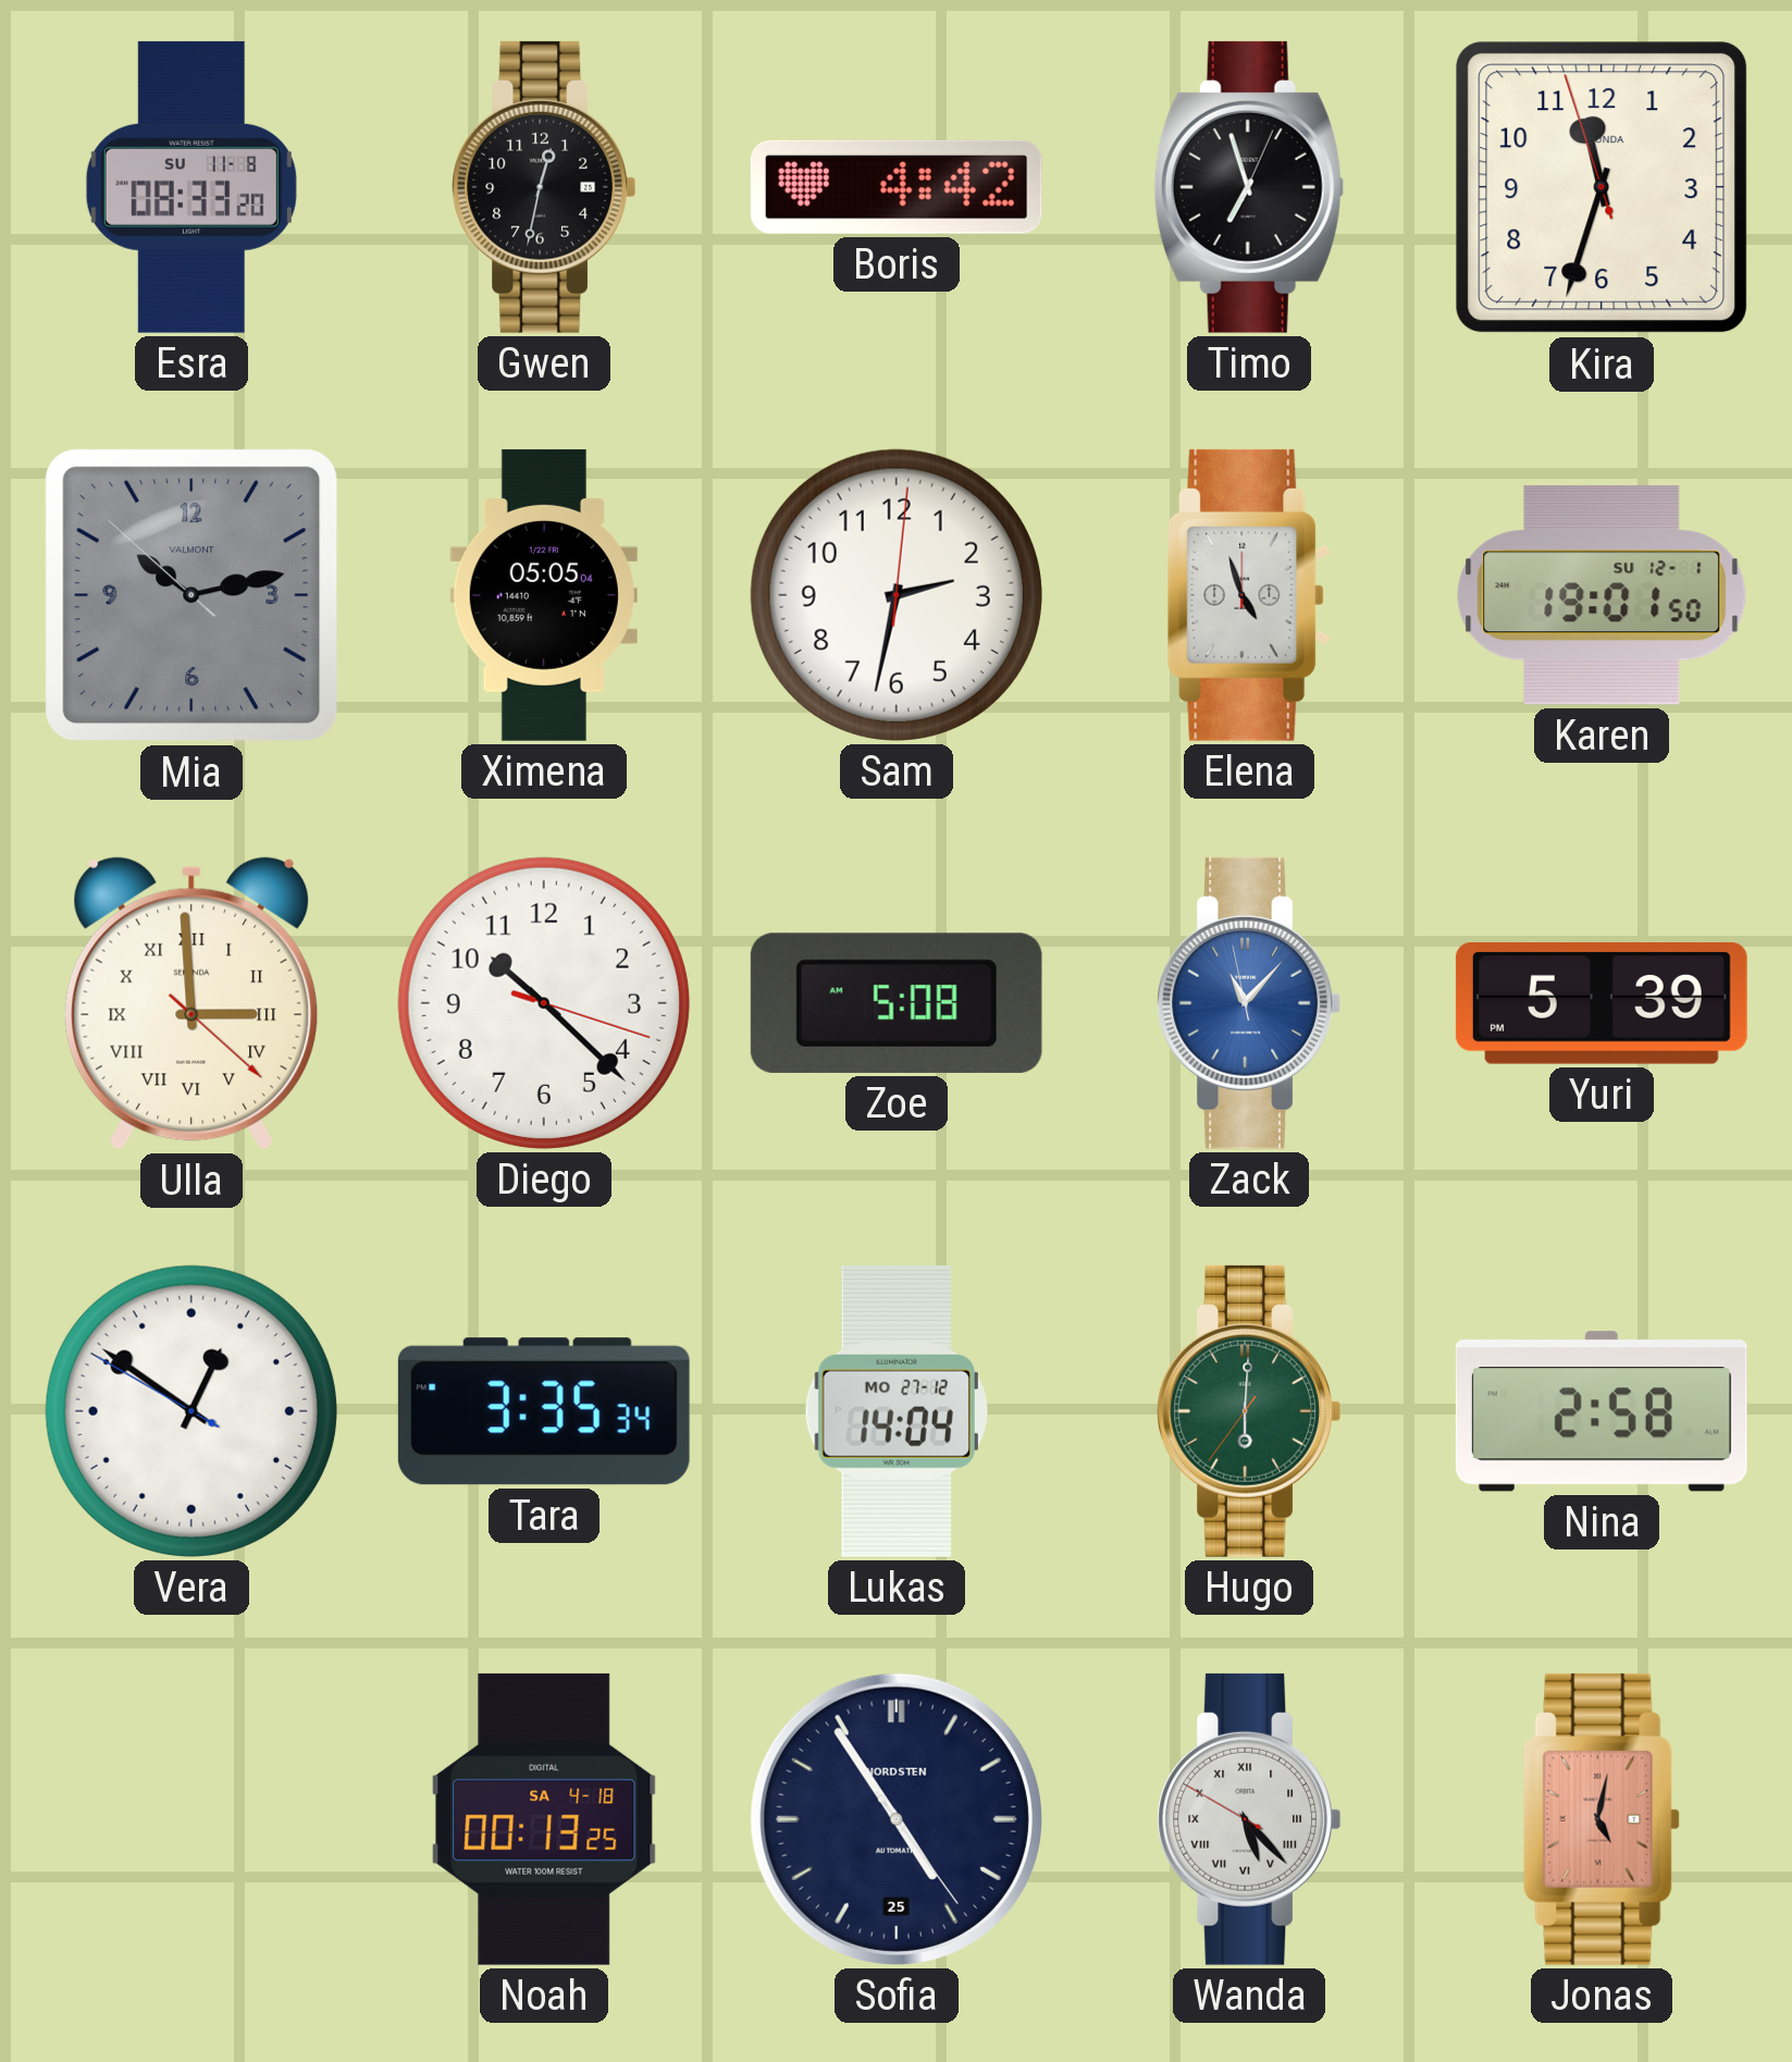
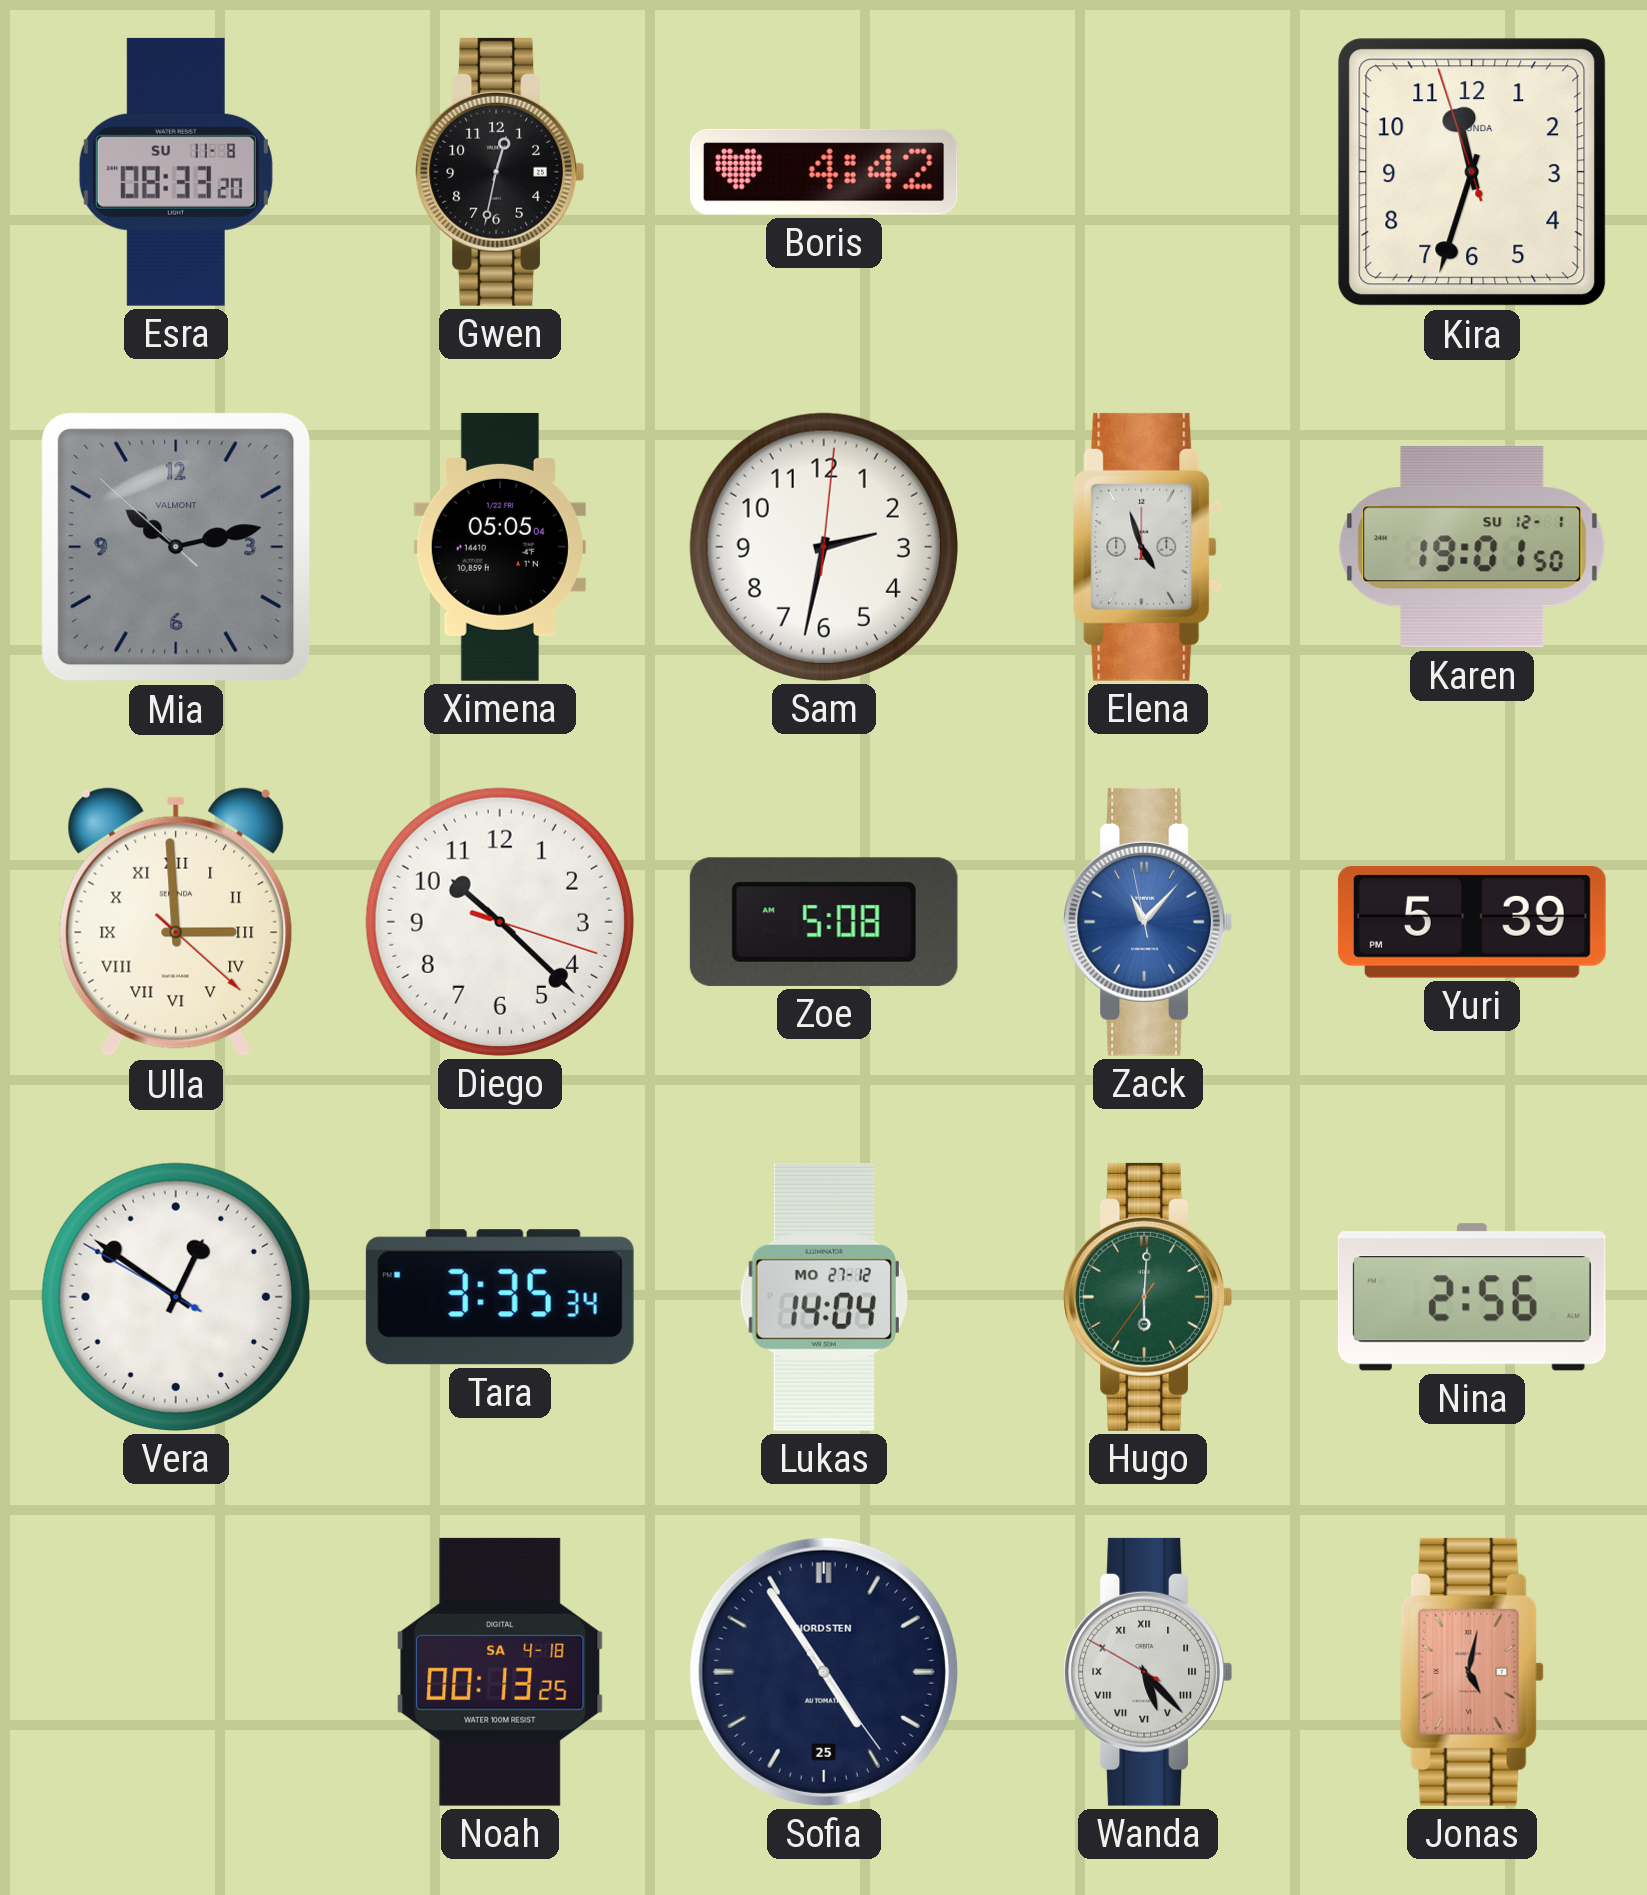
Timo: 6:57 -> none
Nina: 2:58 -> 2:56
